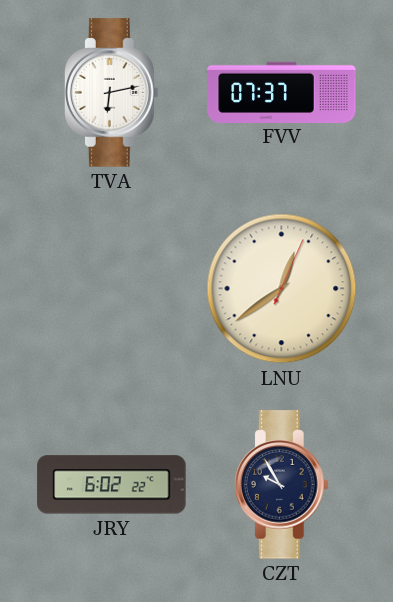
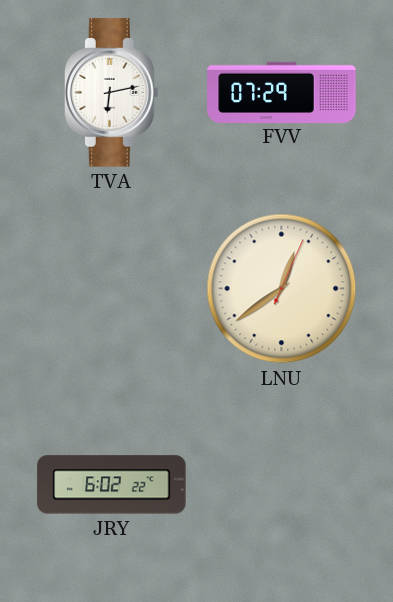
FVV: 07:37 -> 07:29
CZT: 9:55 -> none
